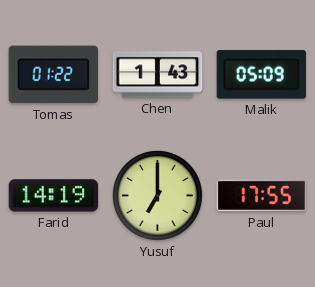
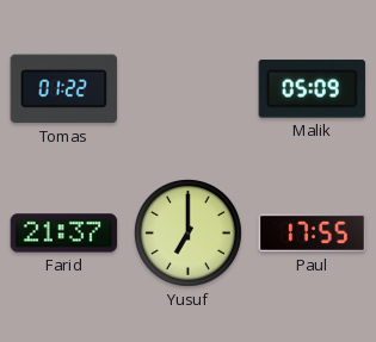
Chen: 1:43 -> none
Farid: 14:19 -> 21:37
